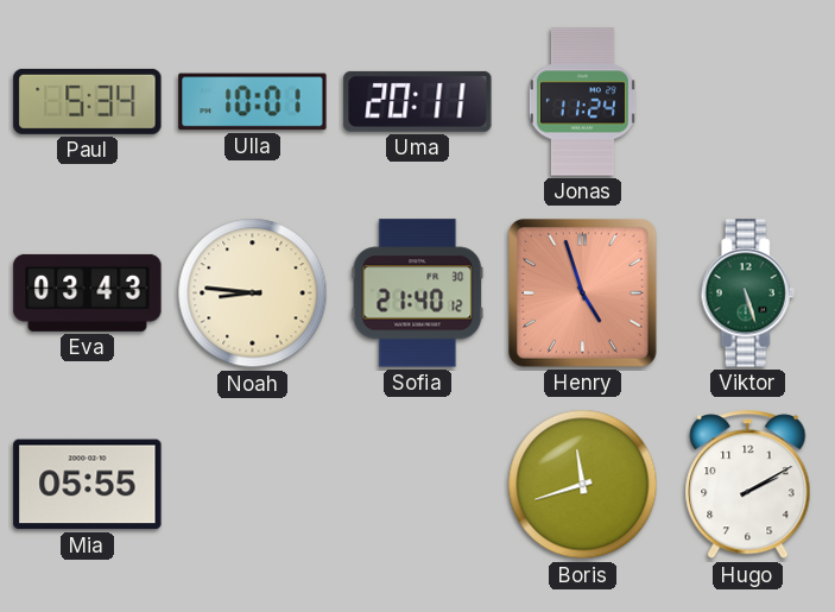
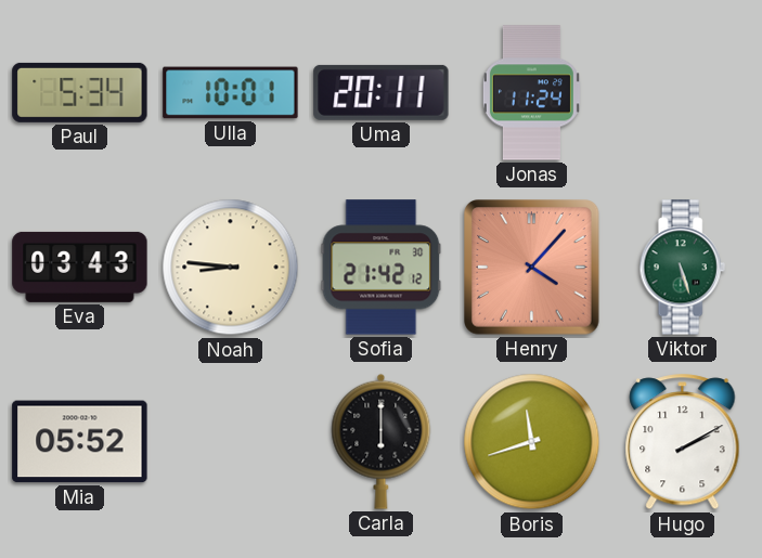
Sofia: 21:40 -> 21:42
Henry: 4:57 -> 4:07
Mia: 05:55 -> 05:52
Carla: none -> 6:00
